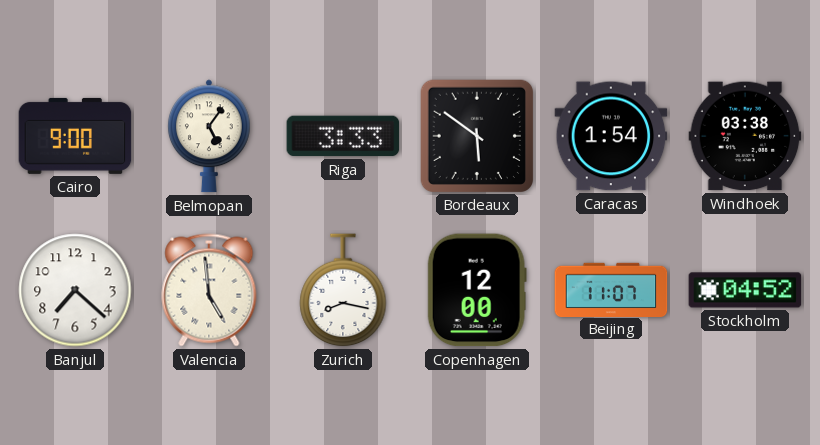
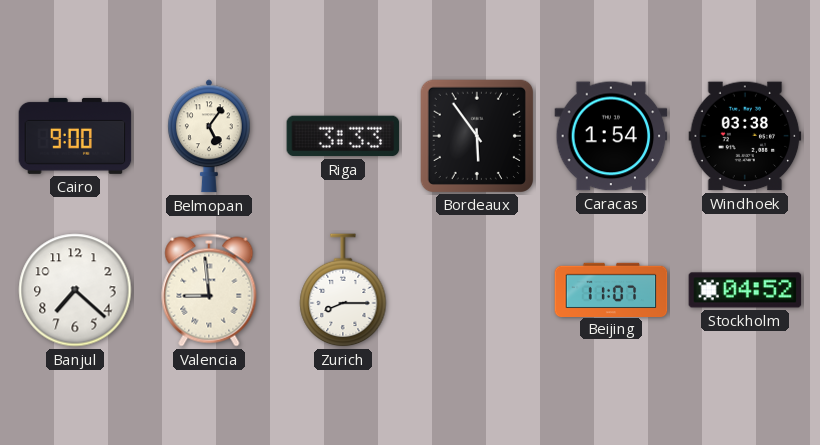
Bordeaux: 5:51 -> 5:54
Valencia: 4:59 -> 8:59
Zurich: 8:17 -> 8:15
Copenhagen: 12:00 -> none
